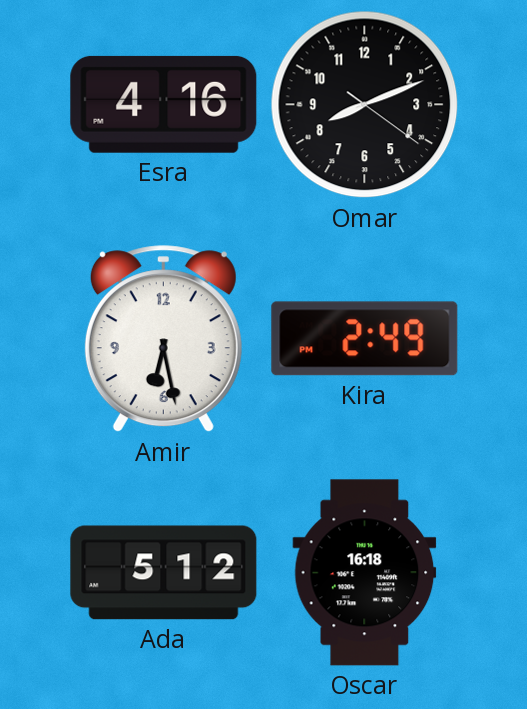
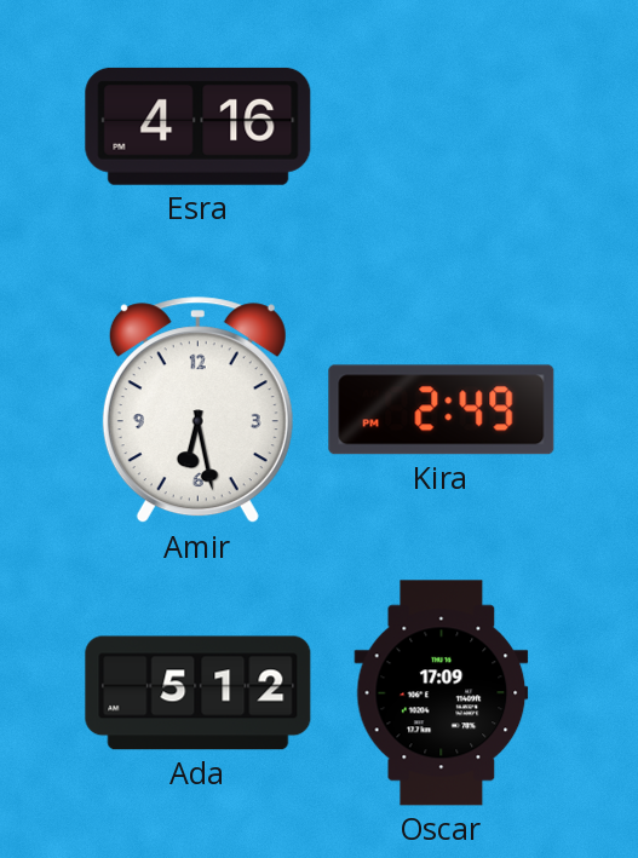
Omar: 8:11 -> none
Oscar: 16:18 -> 17:09
